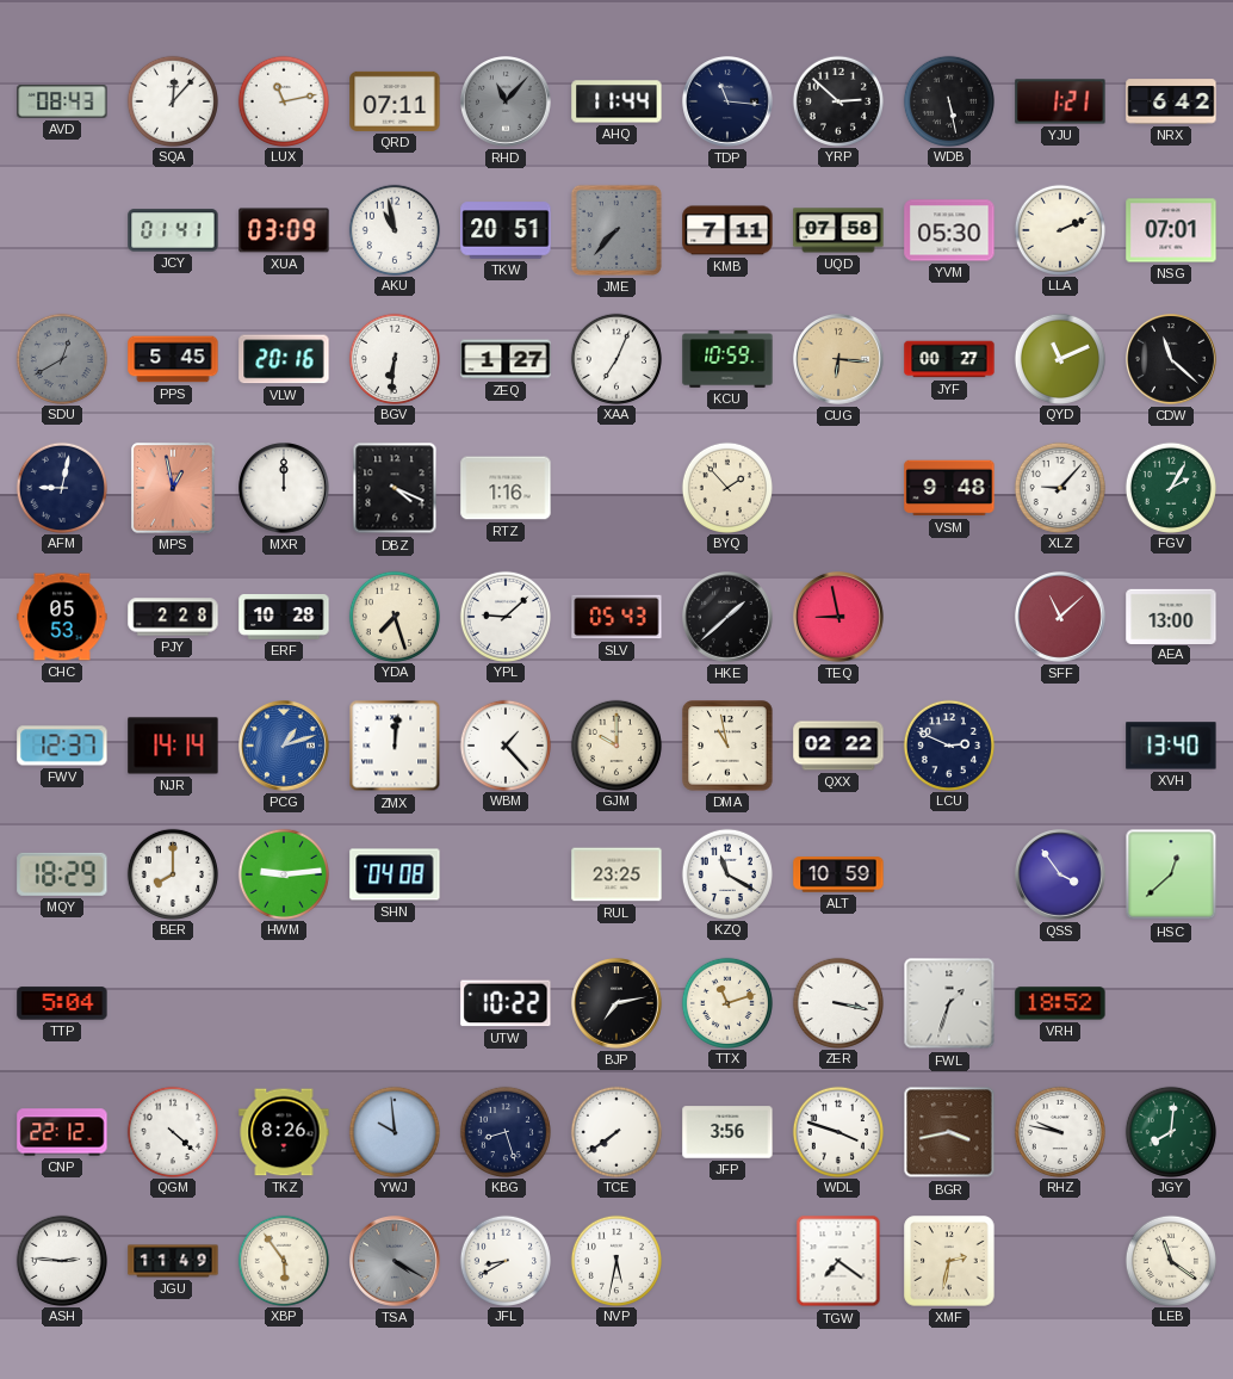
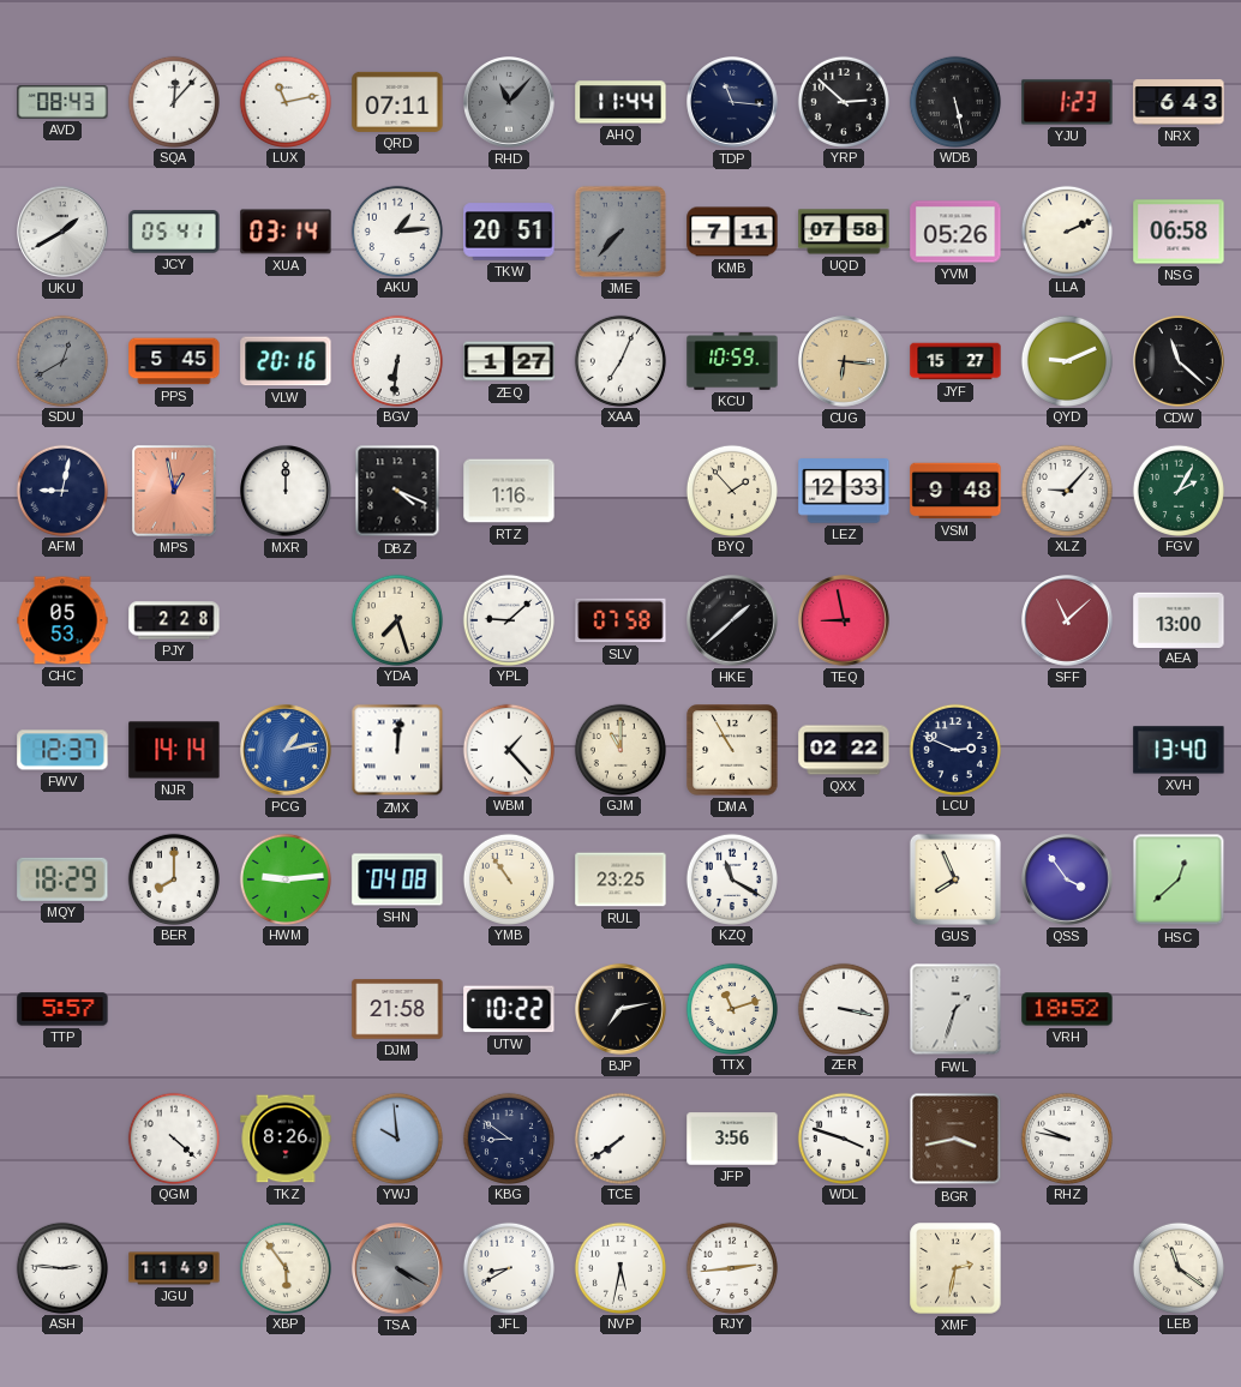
YJU: 1:21 -> 1:23
NRX: 6:42 -> 6:43
UKU: none -> 1:40
JCY: 01:41 -> 05:41
XUA: 03:09 -> 03:14
AKU: 10:58 -> 1:14
YVM: 05:30 -> 05:26
NSG: 07:01 -> 06:58
JYF: 00:27 -> 15:27
QYD: 11:11 -> 9:11
LEZ: none -> 12:33
ERF: 10:28 -> none
SLV: 05:43 -> 07:58
PCG: 1:12 -> 1:13
GJM: 10:00 -> 11:00
DMA: 10:58 -> 10:55
YMB: none -> 10:54
ALT: 10:59 -> none
GUS: none -> 7:56
TTP: 5:04 -> 5:57
DJM: none -> 21:58
CNP: 22:12 -> none
KBG: 8:27 -> 8:51
JGY: 8:01 -> none
RJY: none -> 2:44
TGW: 7:21 -> none
